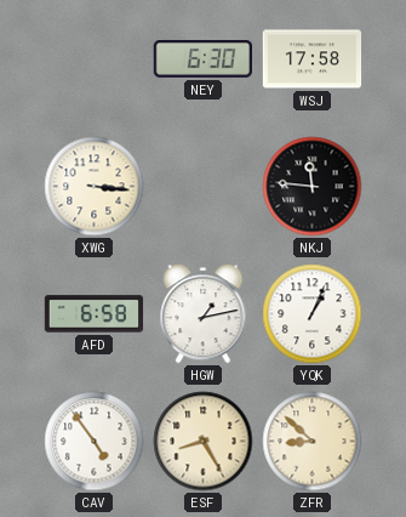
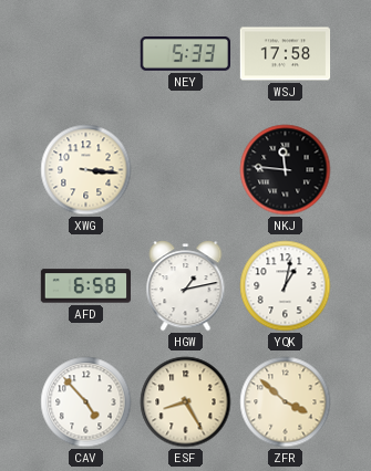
NEY: 6:30 -> 5:33
YQK: 1:04 -> 1:02
CAV: 4:54 -> 4:53
ZFR: 8:52 -> 3:52
